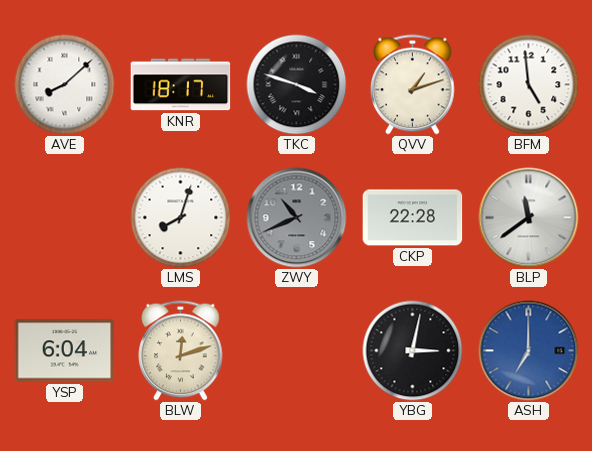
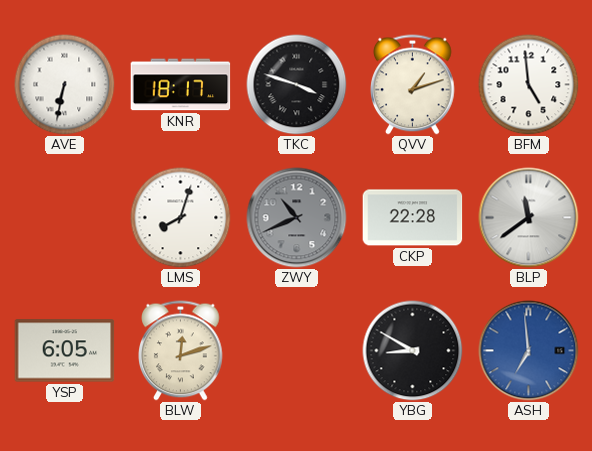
AVE: 8:08 -> 6:32
YSP: 6:04 -> 6:05
YBG: 3:02 -> 8:50
ASH: 7:00 -> 6:59
